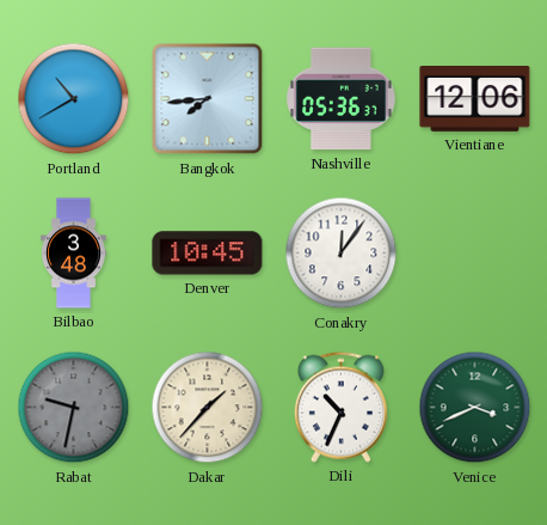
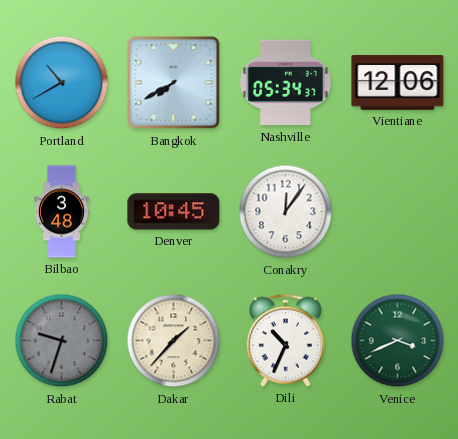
Bangkok: 7:44 -> 7:40
Nashville: 05:36 -> 05:34
Rabat: 9:32 -> 9:33
